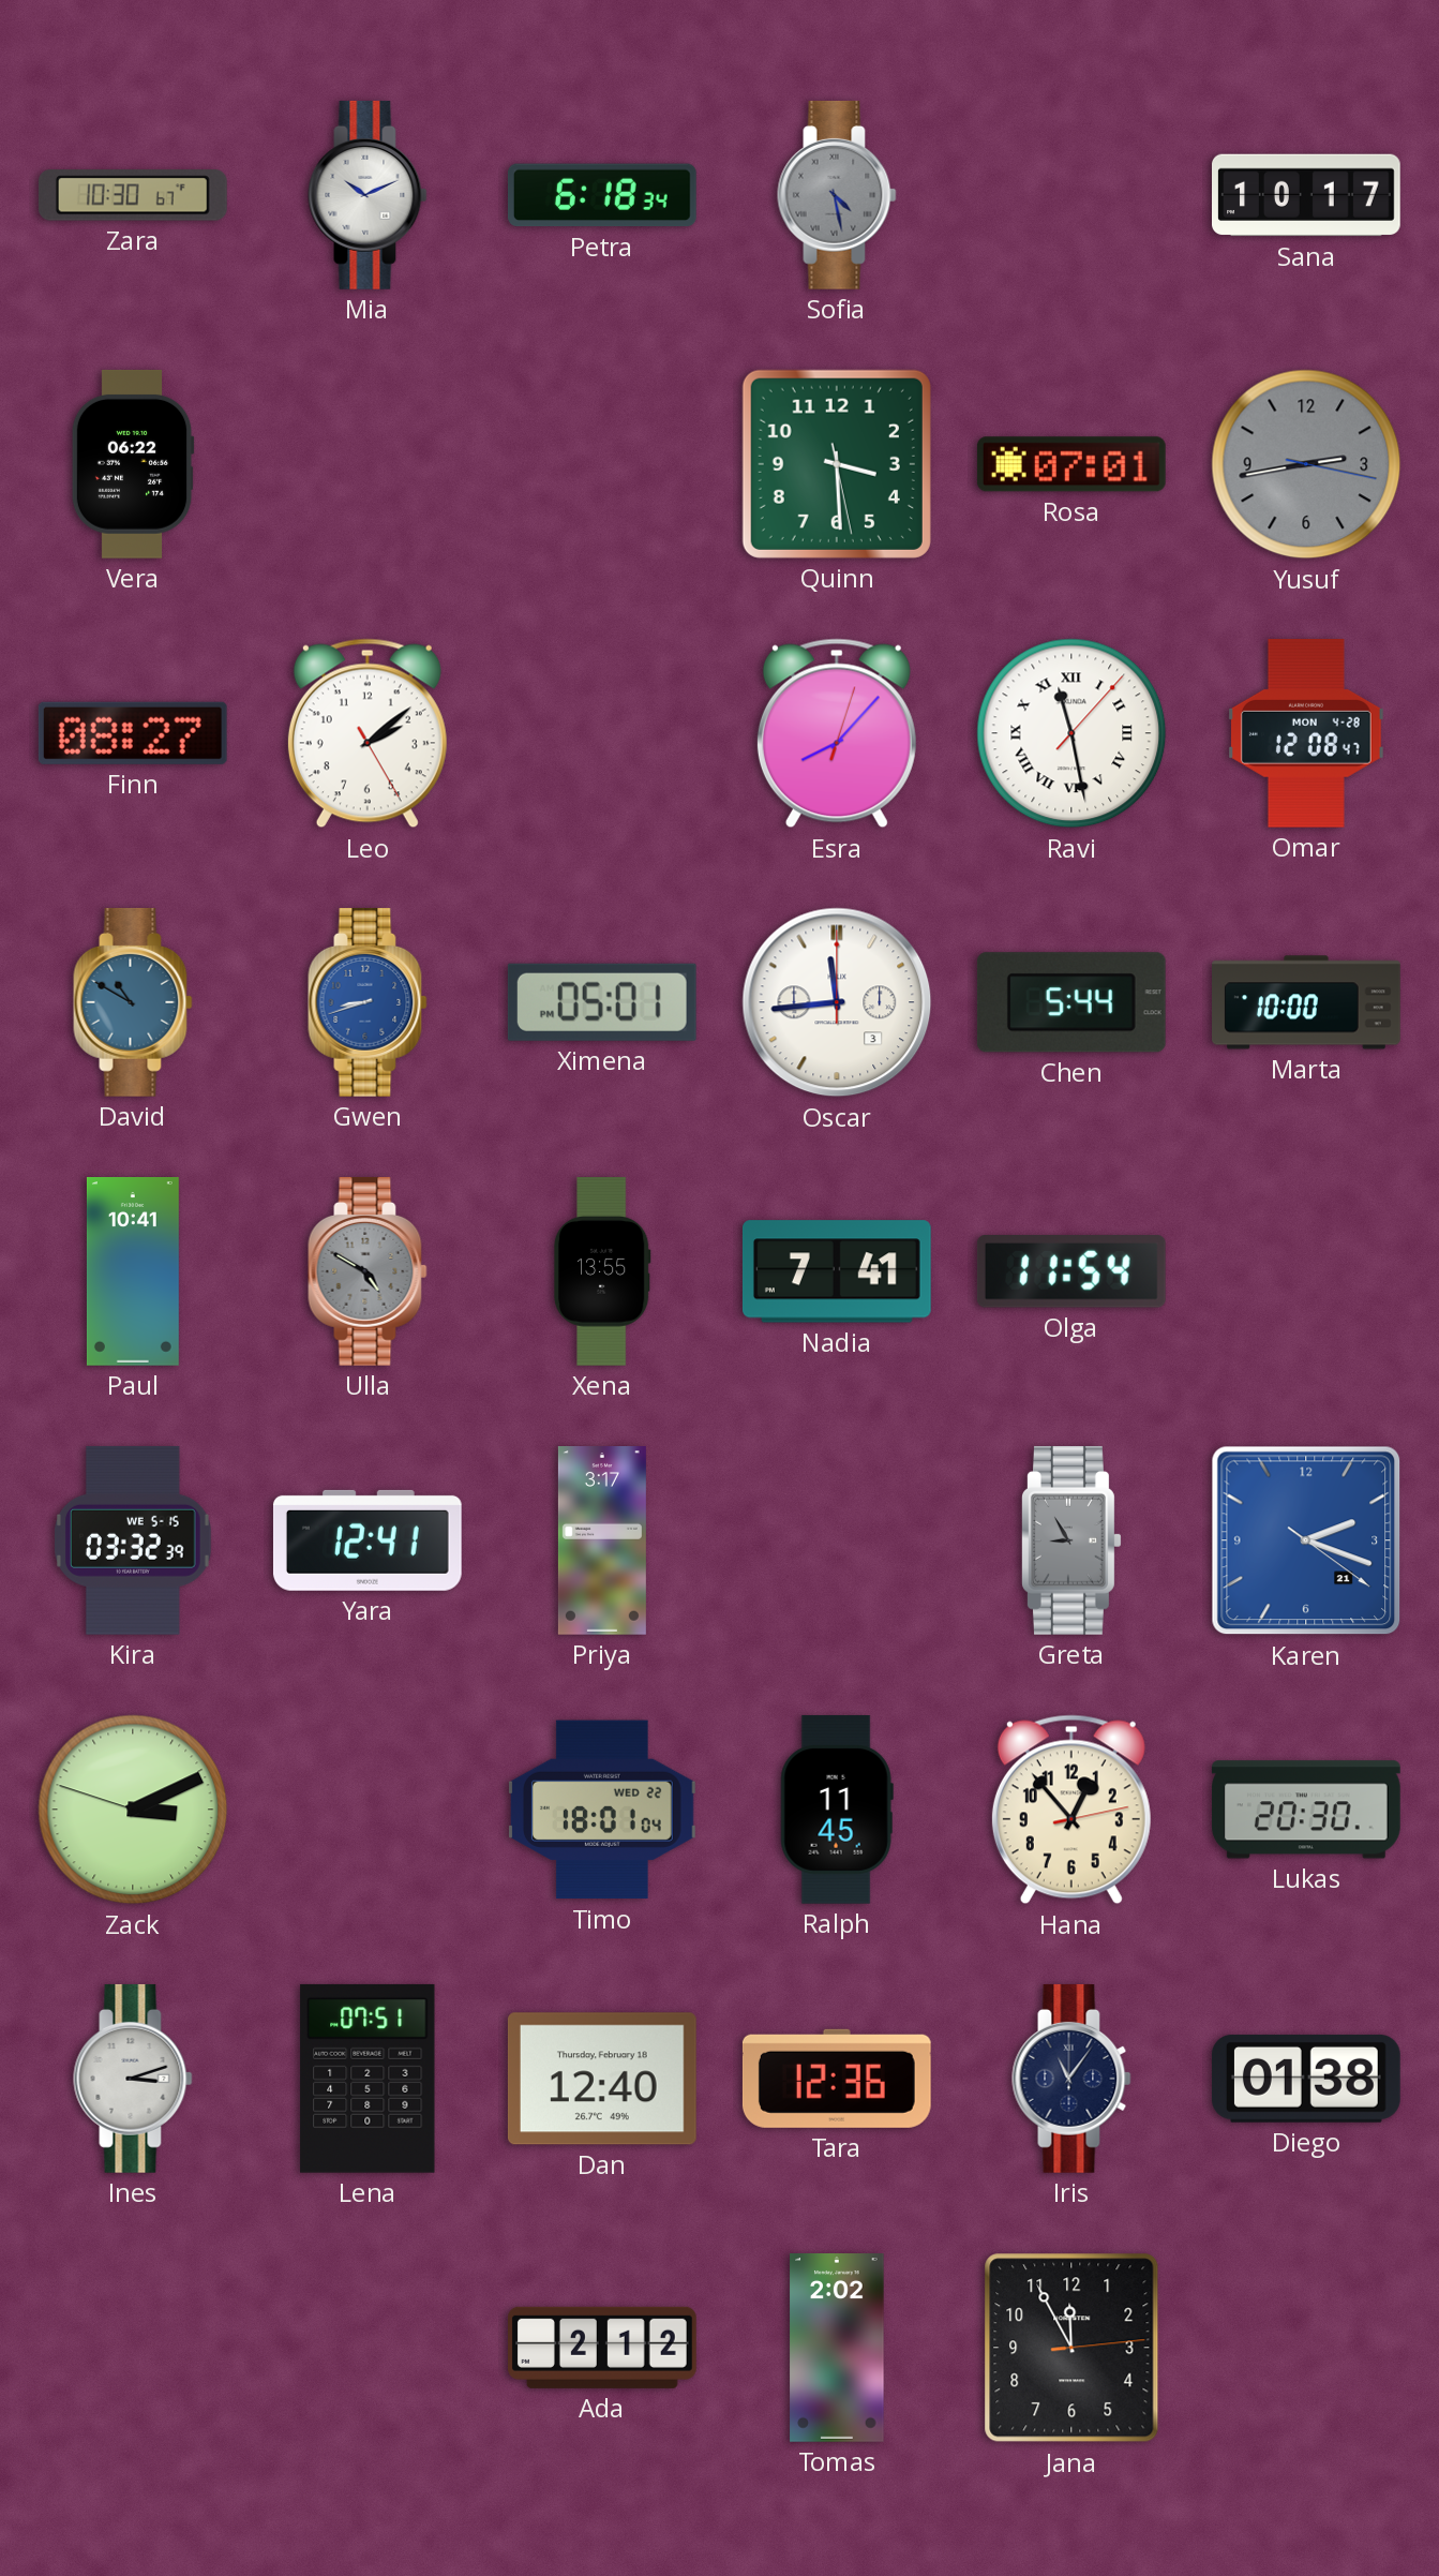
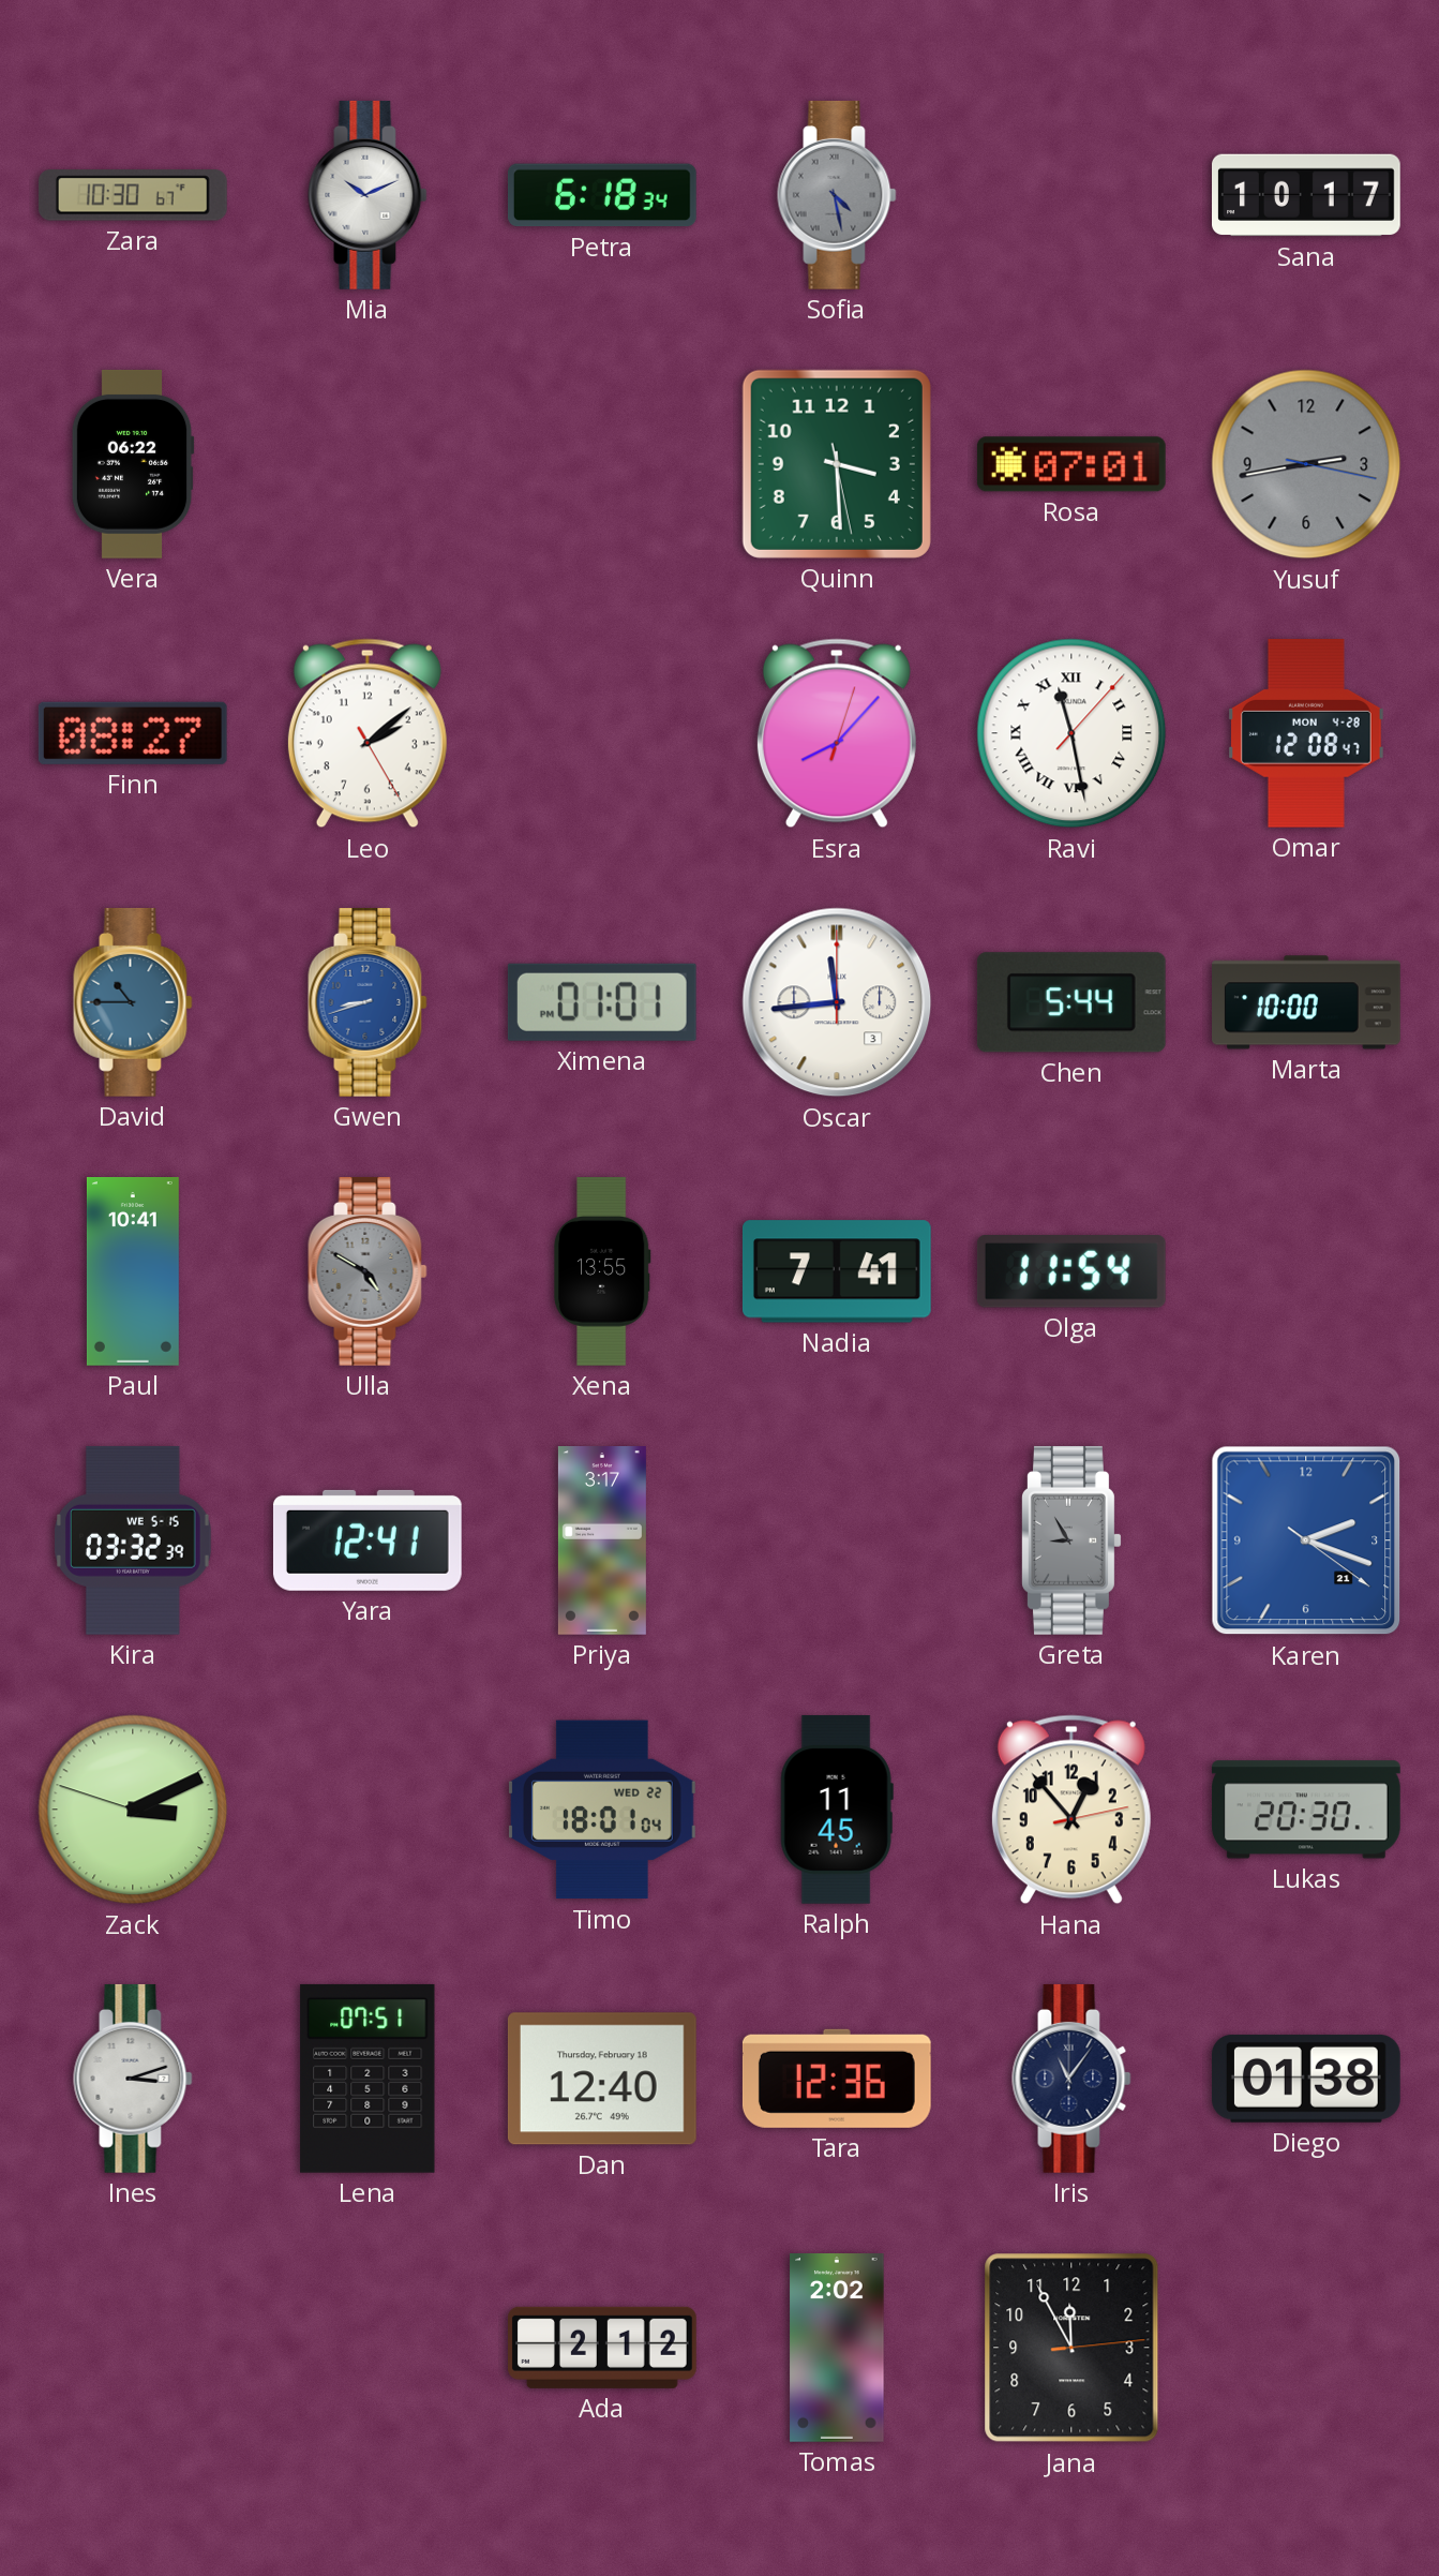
David: 10:50 -> 10:45
Ximena: 05:01 -> 01:01
